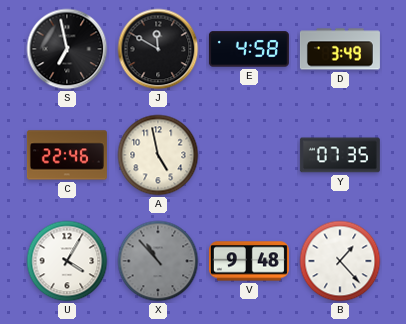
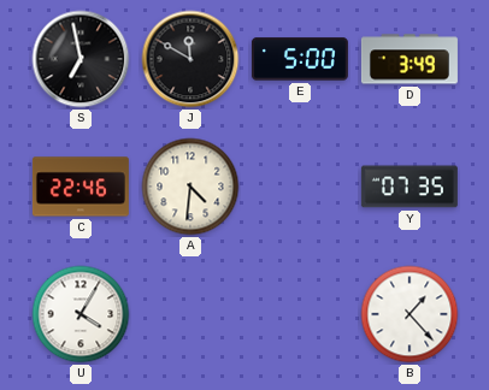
E: 4:58 -> 5:00
A: 4:58 -> 4:31
X: 10:53 -> none
V: 9:48 -> none
